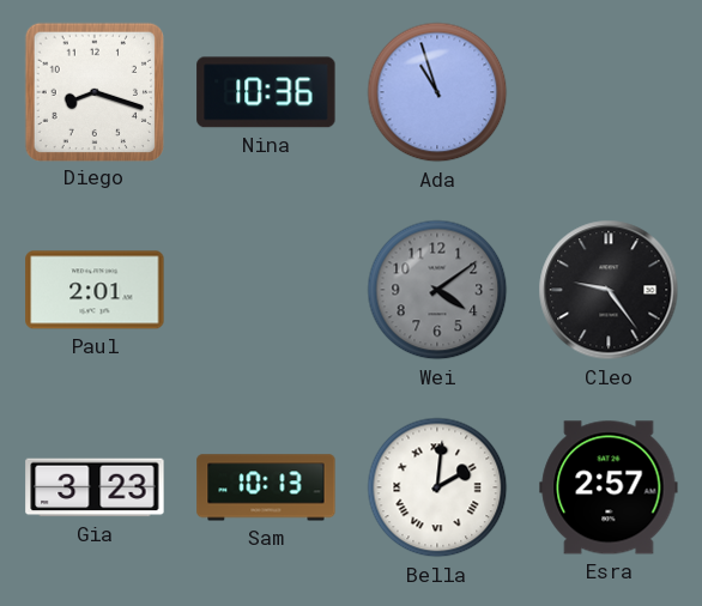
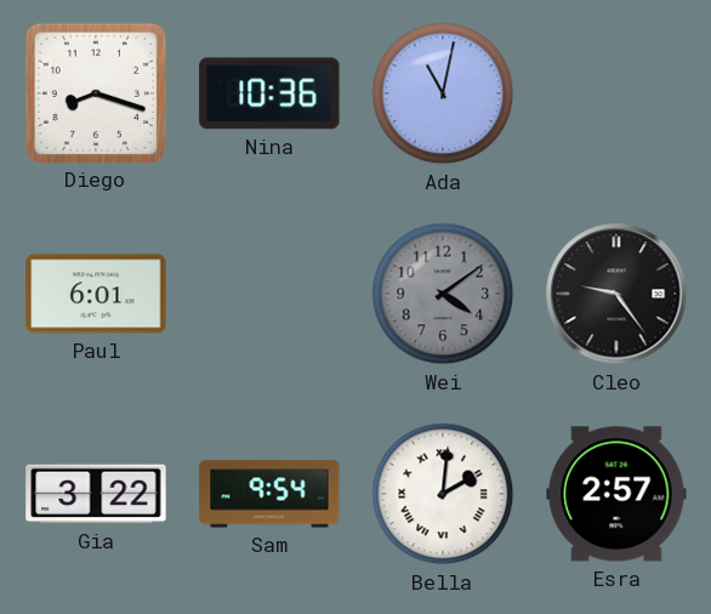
Ada: 10:57 -> 11:02
Paul: 2:01 -> 6:01
Gia: 3:23 -> 3:22
Sam: 10:13 -> 9:54
